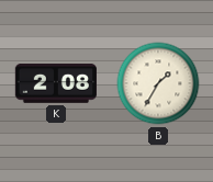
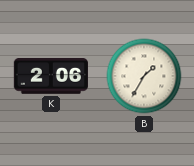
K: 2:08 -> 2:06
